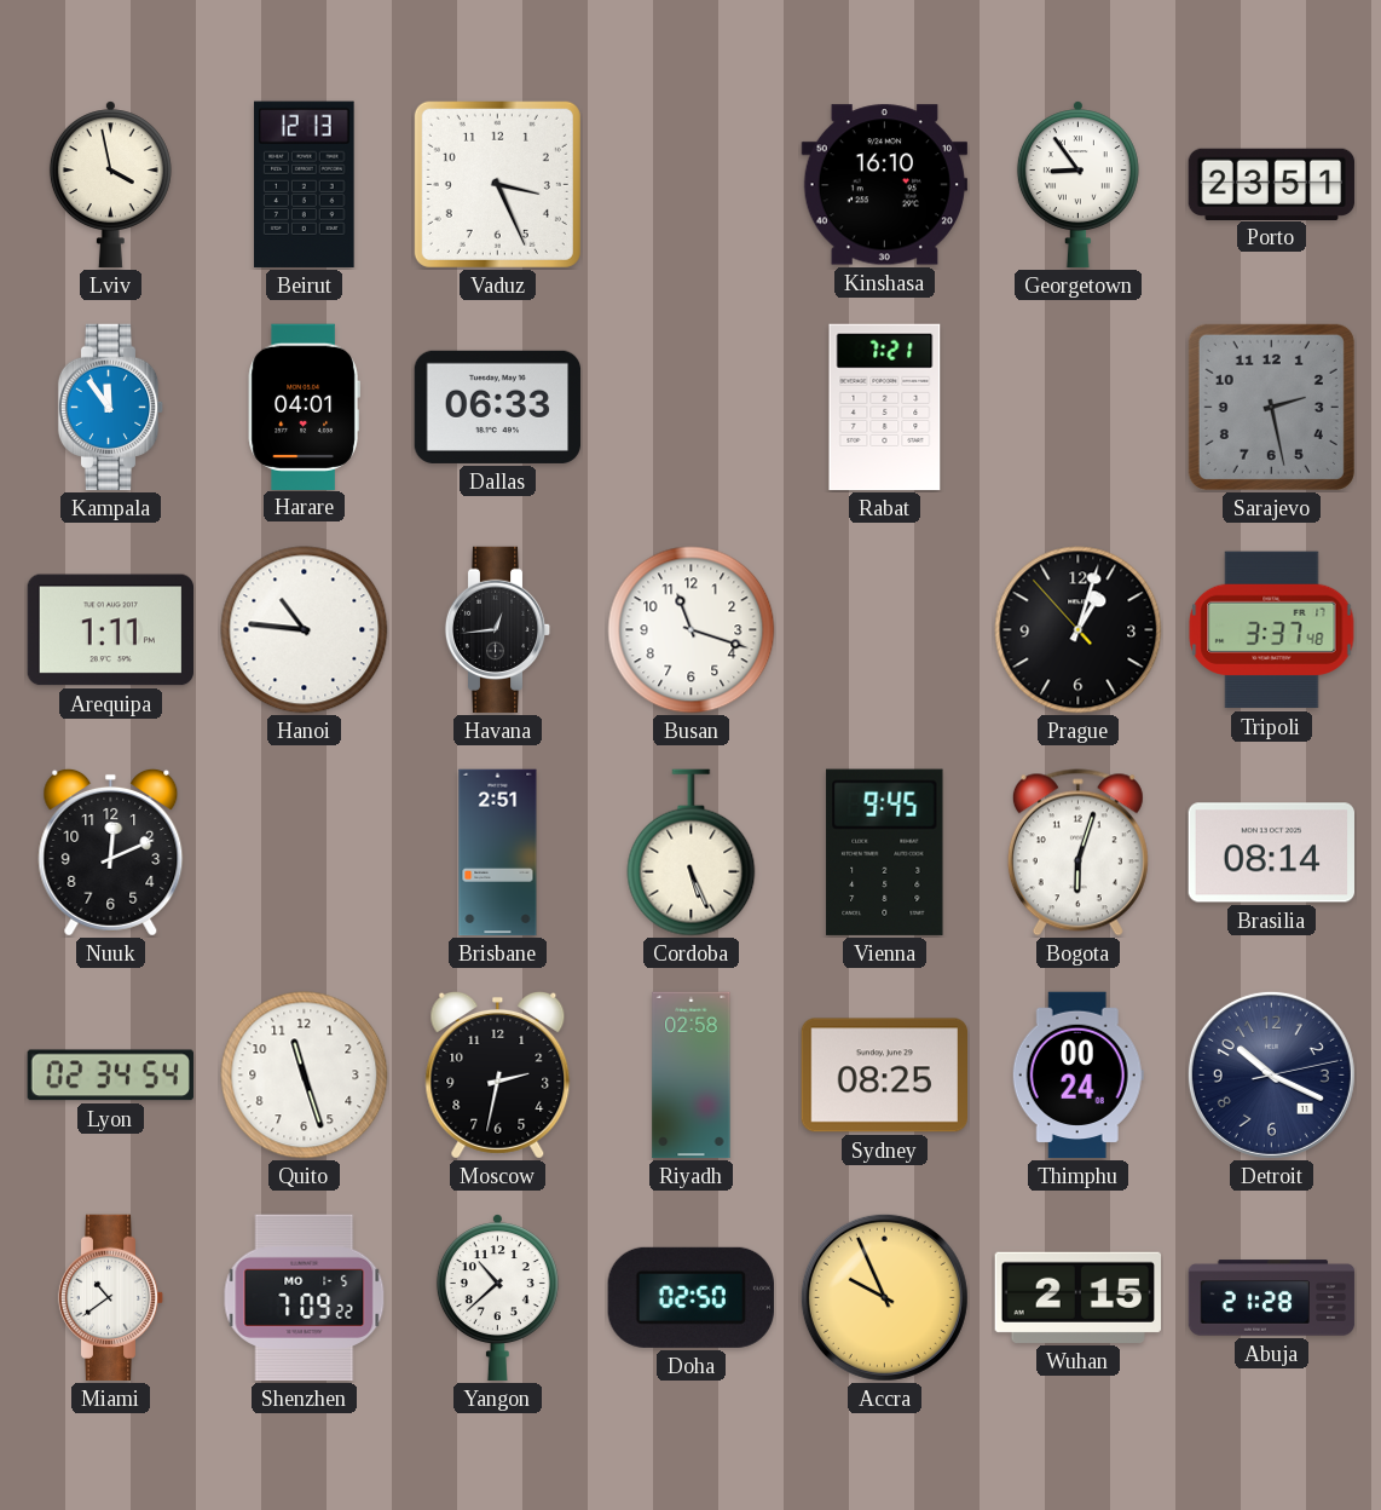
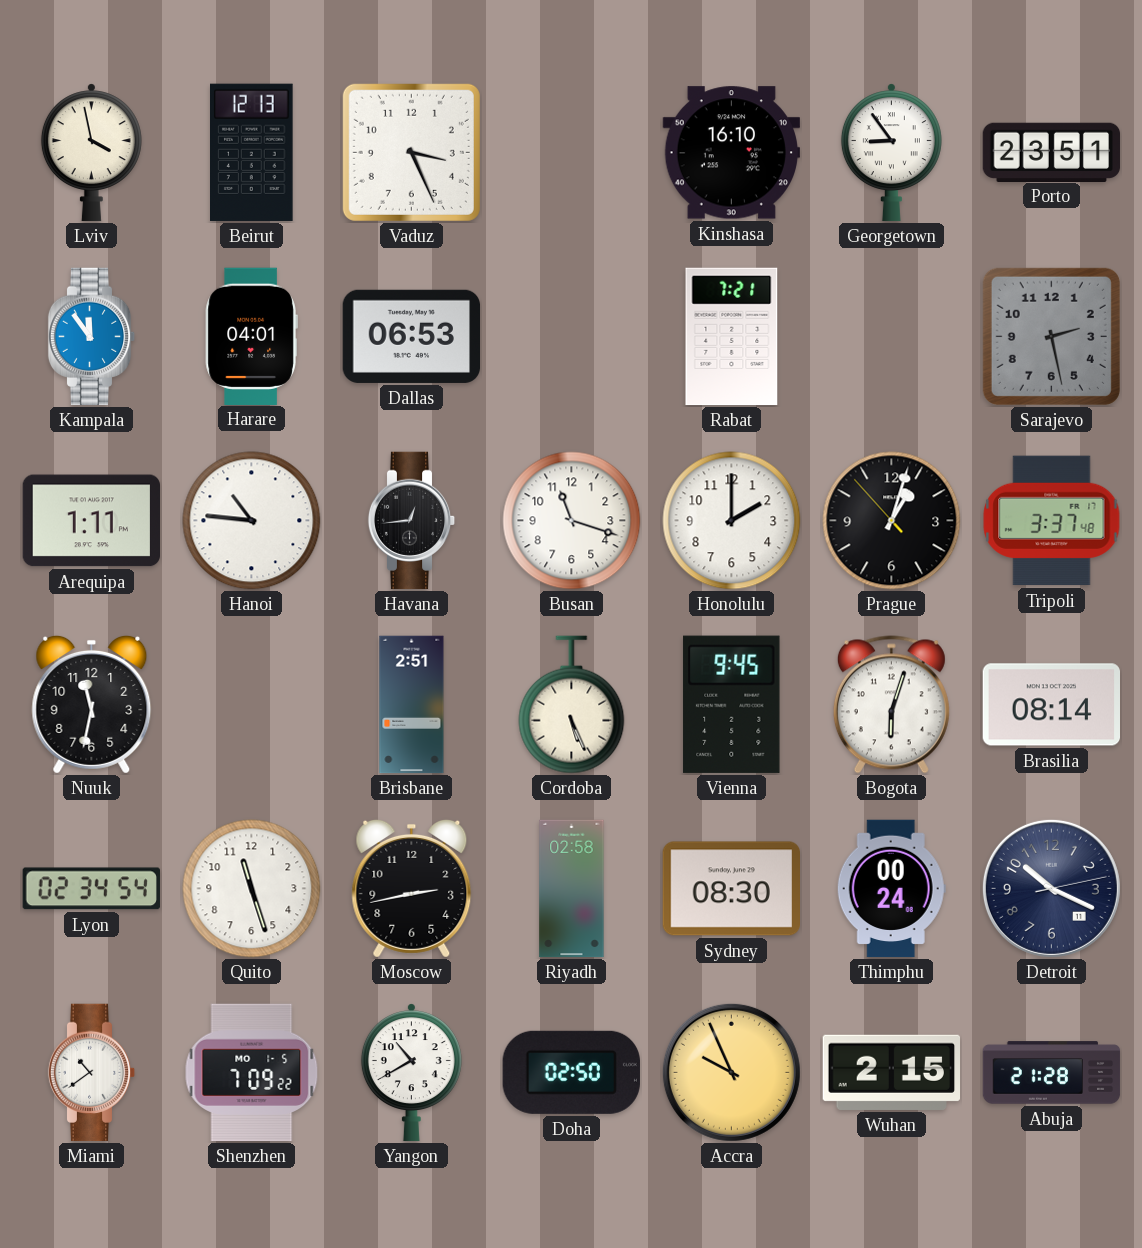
Dallas: 06:33 -> 06:53
Honolulu: none -> 2:00
Nuuk: 12:11 -> 11:32
Moscow: 2:32 -> 2:43
Sydney: 08:25 -> 08:30
Yangon: 10:38 -> 10:40
